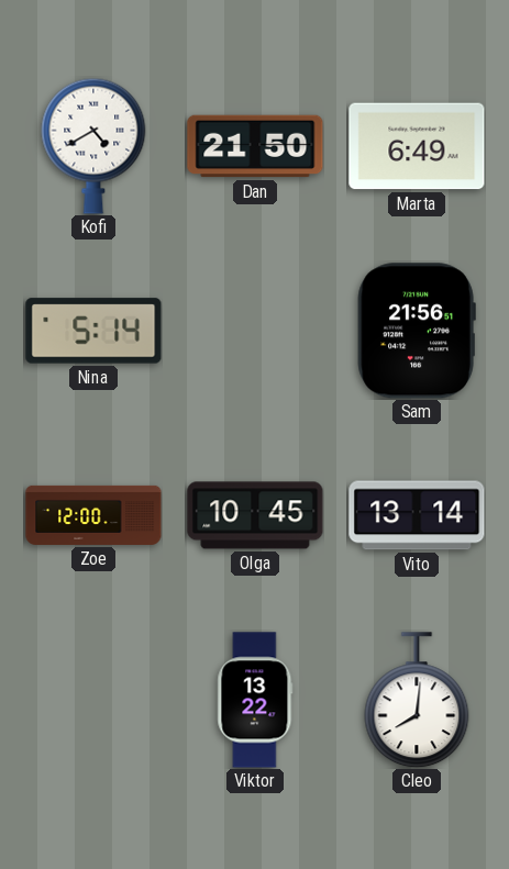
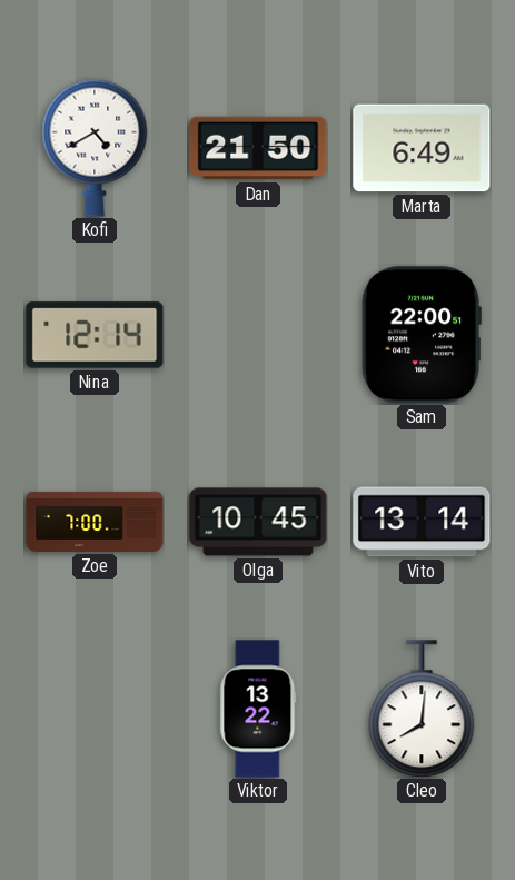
Nina: 5:14 -> 12:14
Sam: 21:56 -> 22:00
Zoe: 12:00 -> 7:00
